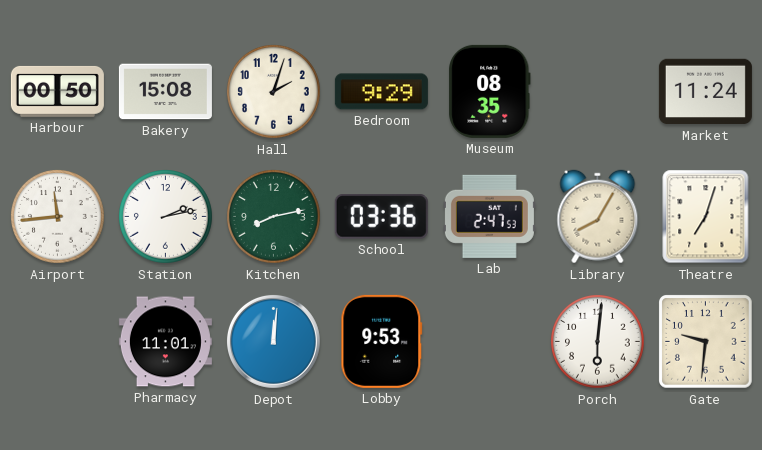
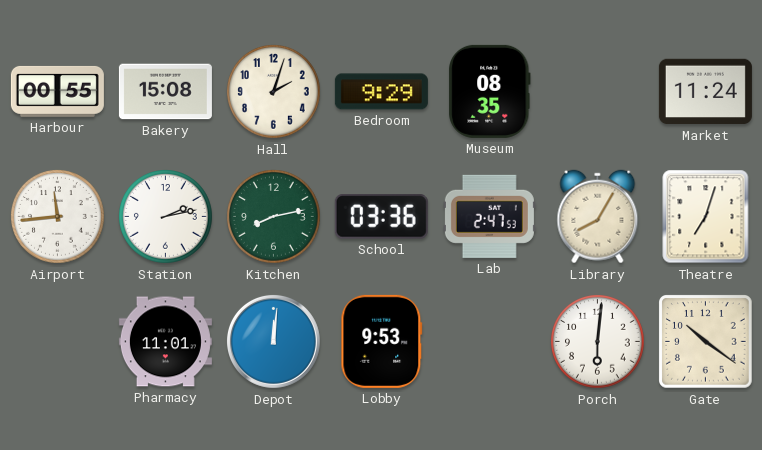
Harbour: 00:50 -> 00:55
Gate: 9:31 -> 10:21
